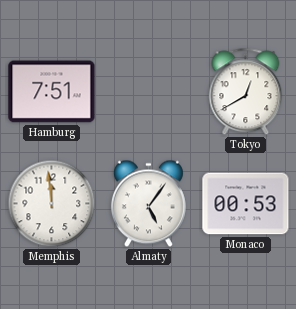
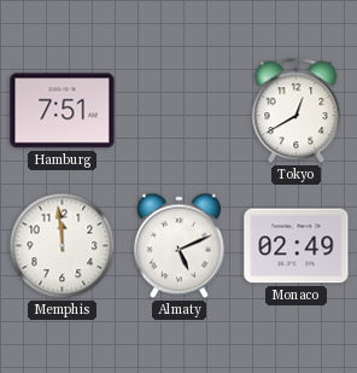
Almaty: 5:06 -> 5:11
Monaco: 00:53 -> 02:49
